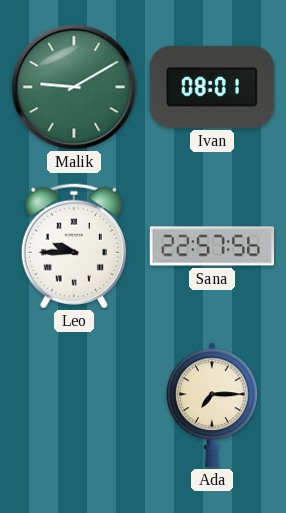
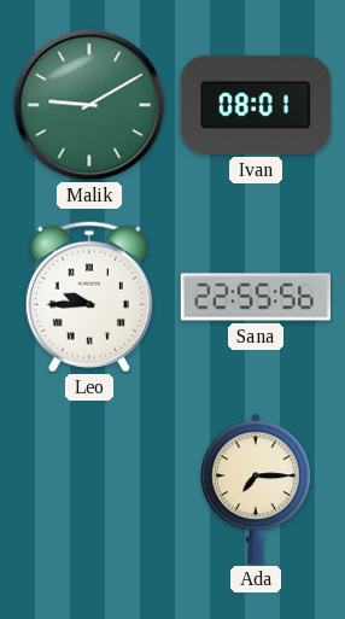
Sana: 22:57 -> 22:55
